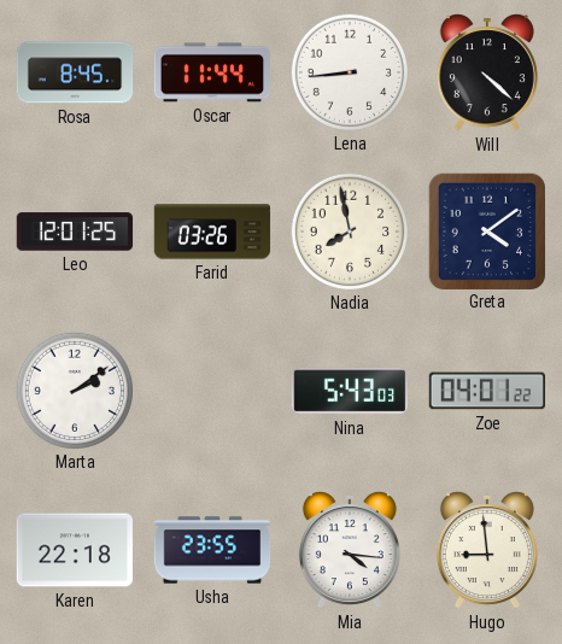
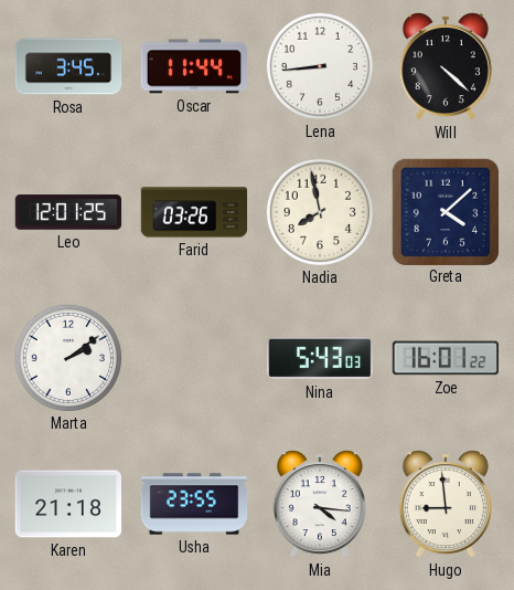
Rosa: 8:45 -> 3:45
Greta: 4:09 -> 4:08
Zoe: 04:01 -> 16:01
Karen: 22:18 -> 21:18
